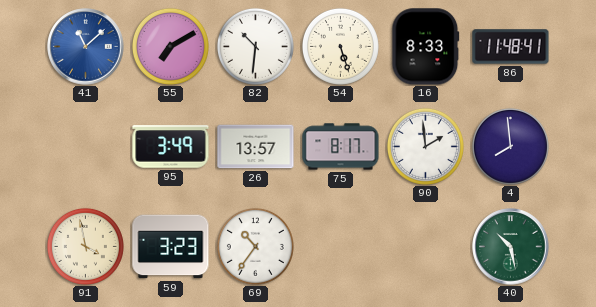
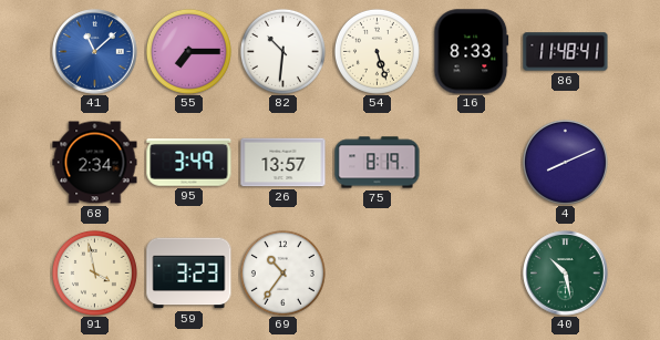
55: 7:10 -> 7:15
68: none -> 2:34
75: 8:17 -> 8:19
90: 1:59 -> none
4: 7:59 -> 8:11
